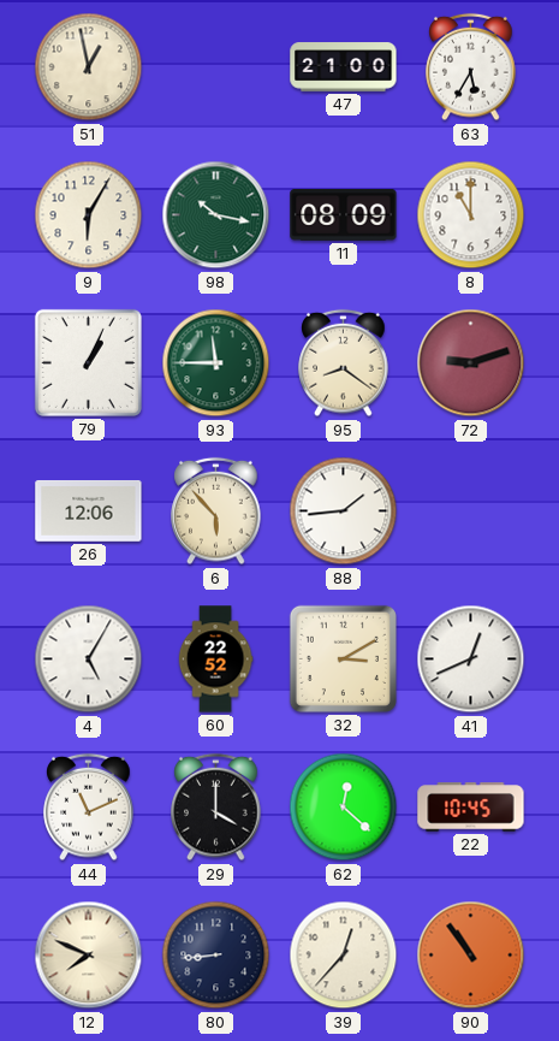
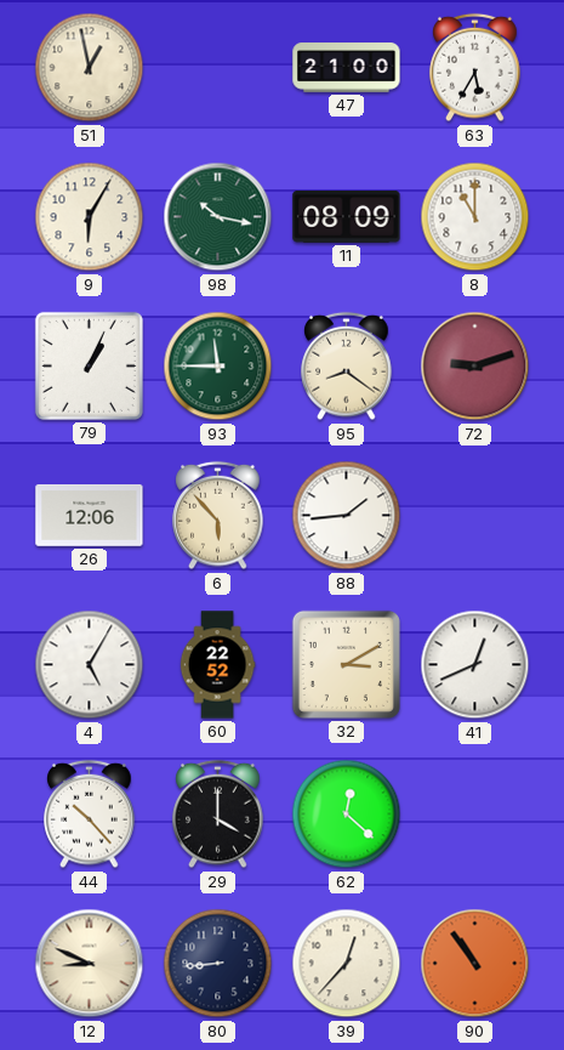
44: 11:11 -> 10:23
22: 10:45 -> none
12: 7:49 -> 8:49
